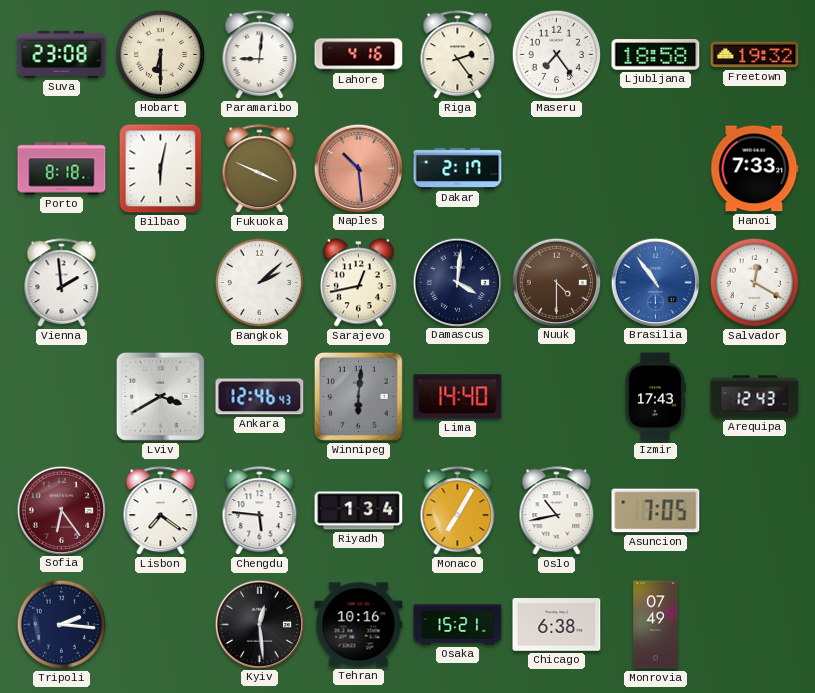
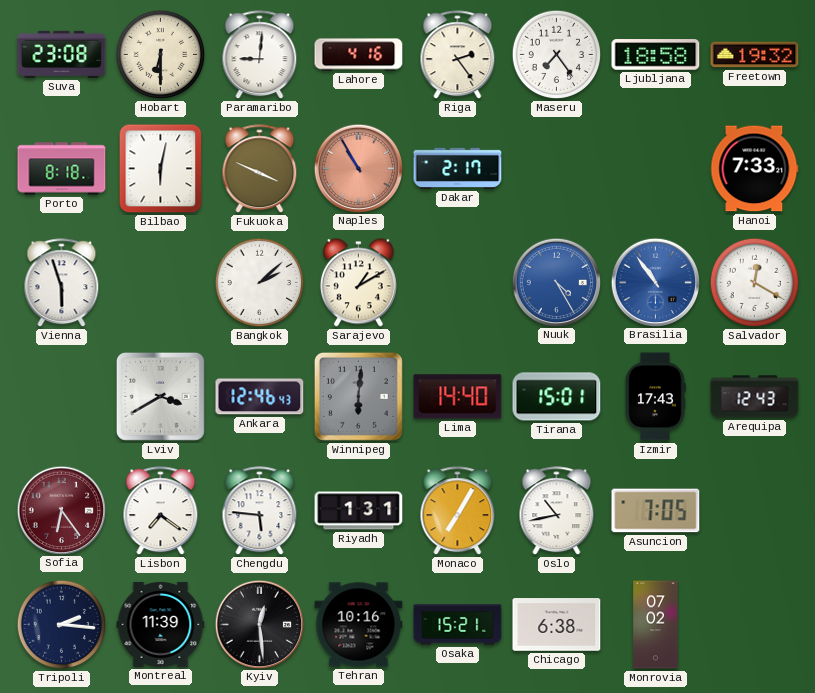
Naples: 10:29 -> 10:55
Vienna: 1:59 -> 5:57
Sarajevo: 12:43 -> 1:10
Damascus: 4:01 -> none
Nuuk: 4:30 -> 4:25
Nuuk dial: brown -> blue
Tirana: none -> 15:01
Riyadh: 1:34 -> 1:31
Montreal: none -> 11:39
Monrovia: 07:49 -> 07:02
